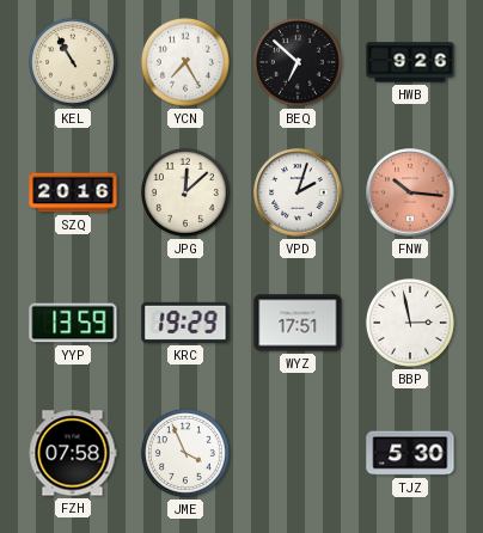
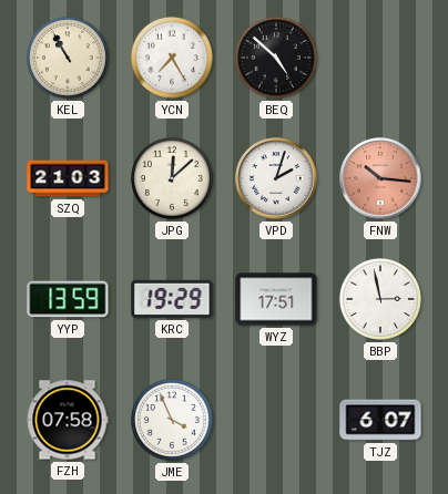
BEQ: 6:52 -> 4:52
HWB: 9:26 -> none
SZQ: 20:16 -> 21:03
TJZ: 5:30 -> 6:07
